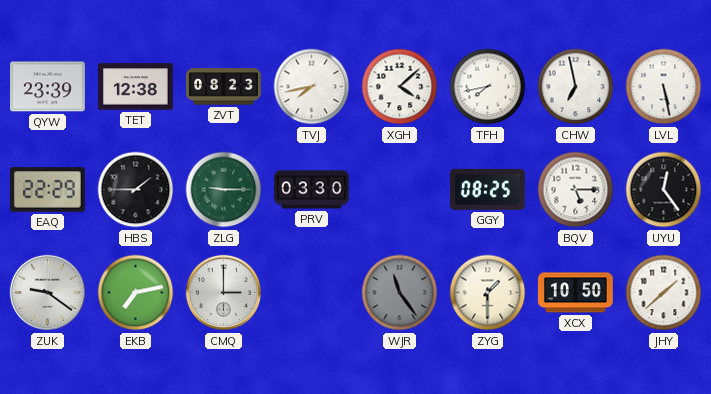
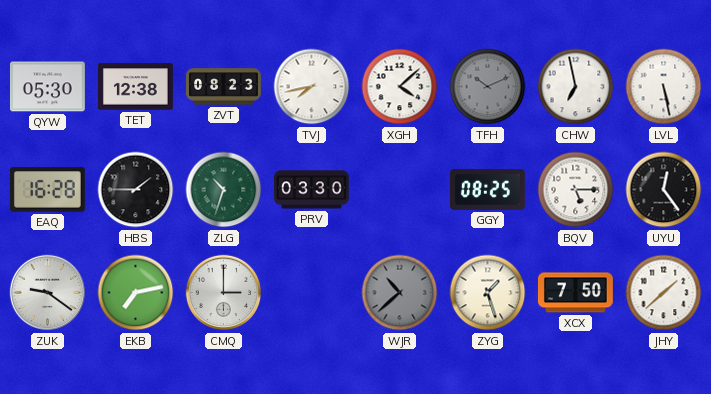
QYW: 23:39 -> 05:30
TFH: 7:43 -> 10:11
TFH dial: white -> grey
EAQ: 22:29 -> 16:28
ZLG: 9:15 -> 10:33
WJR: 11:24 -> 10:38
ZYG: 1:30 -> 1:27
XCX: 10:50 -> 7:50
